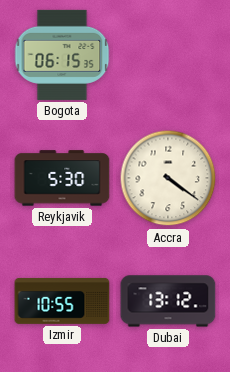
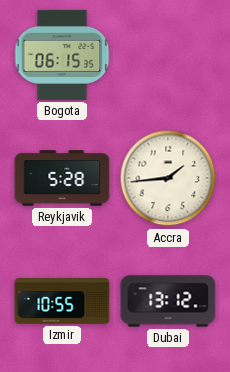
Reykjavik: 5:30 -> 5:28
Accra: 4:21 -> 1:44
